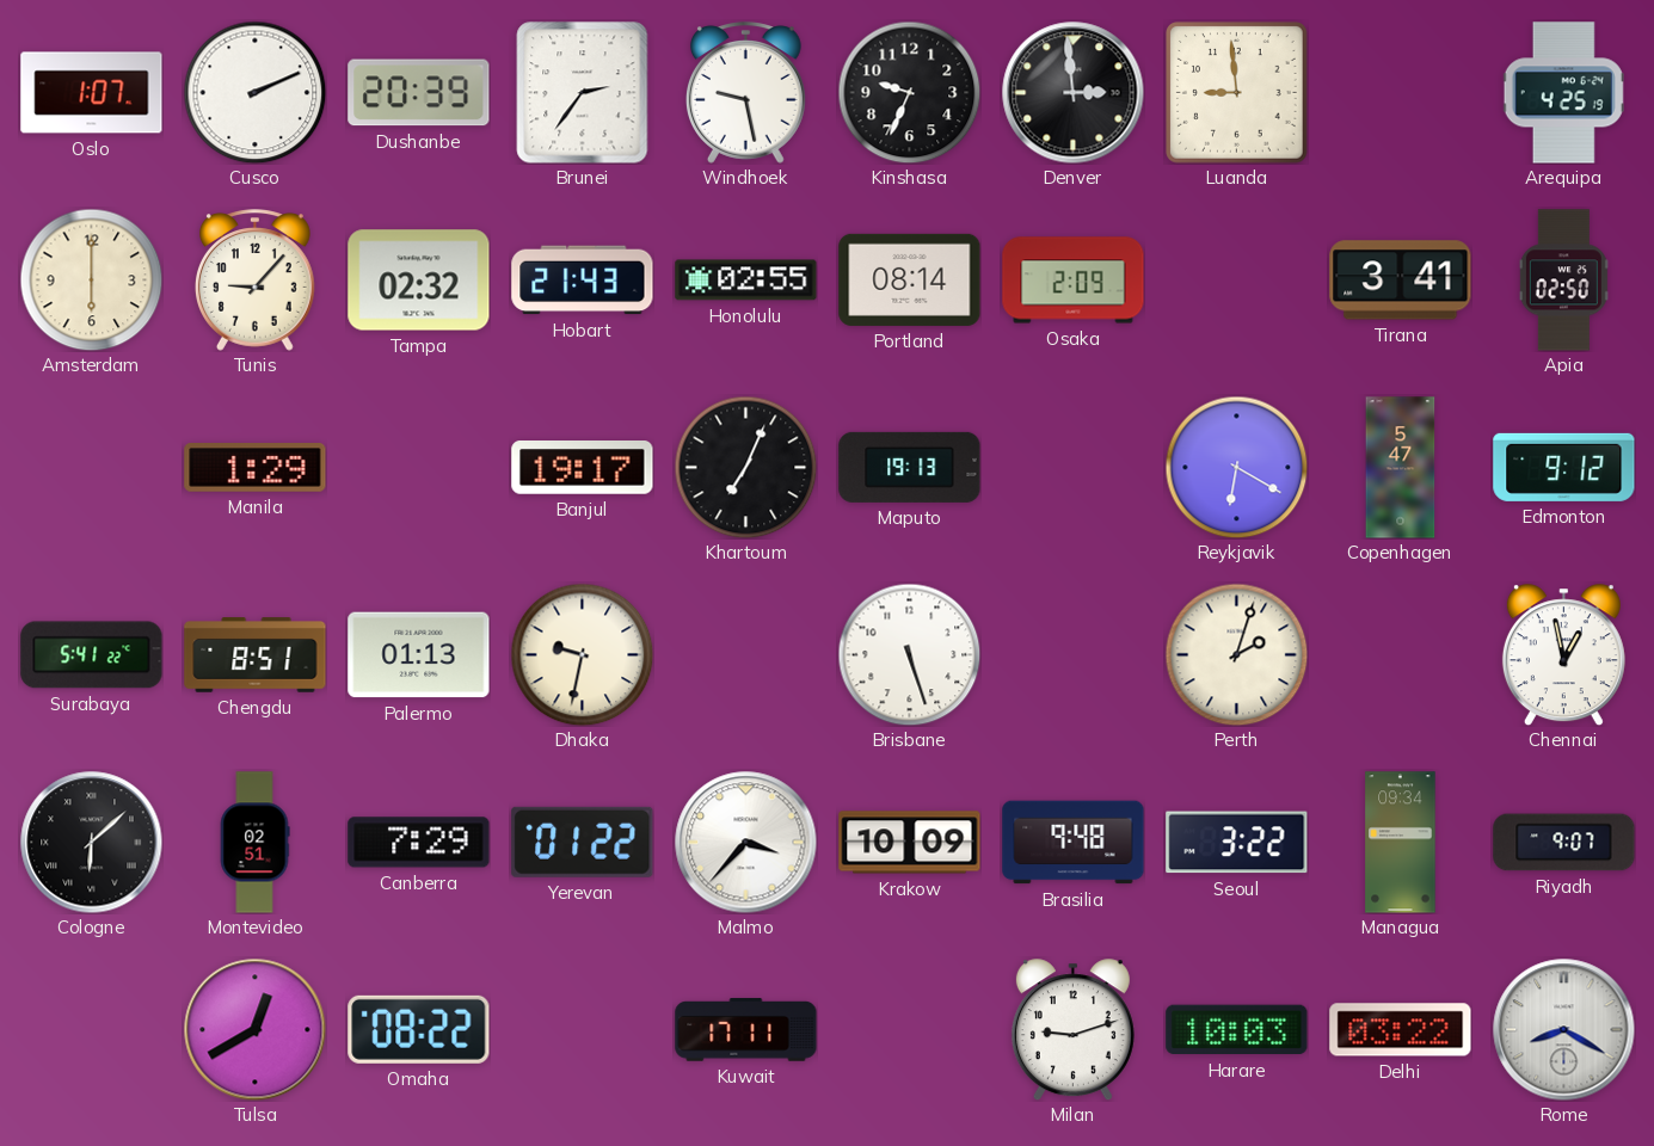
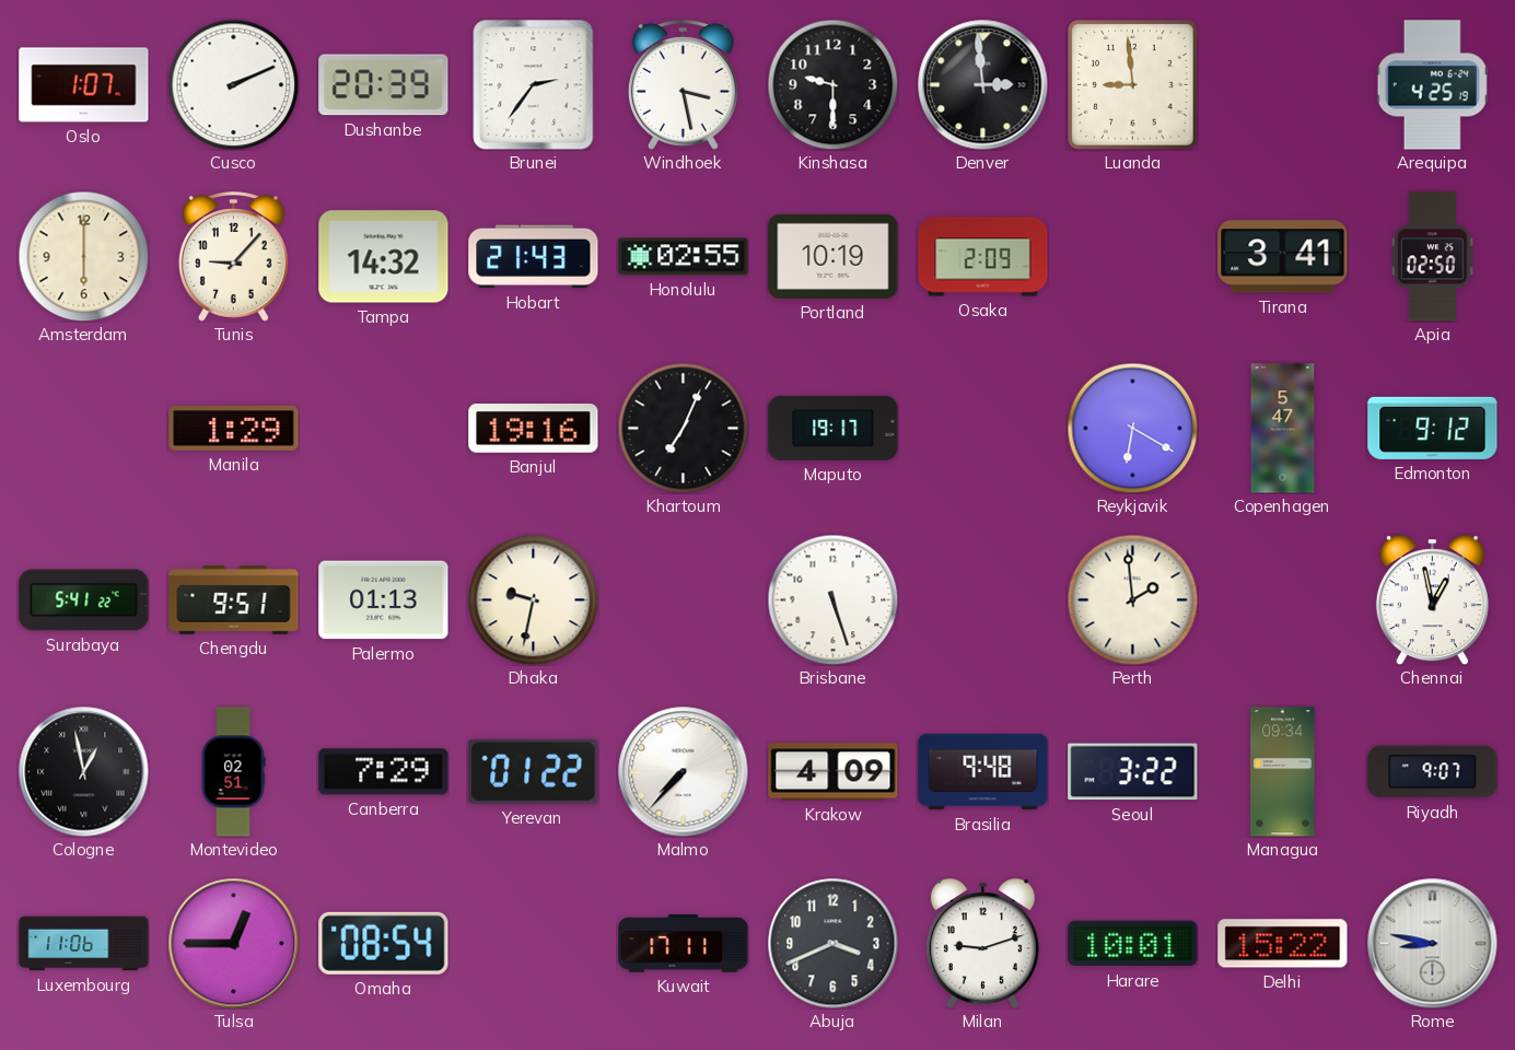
Windhoek: 9:28 -> 3:28
Kinshasa: 9:34 -> 9:30
Tampa: 02:32 -> 14:32
Portland: 08:14 -> 10:19
Banjul: 19:17 -> 19:16
Maputo: 19:13 -> 19:17
Chengdu: 8:51 -> 9:51
Perth: 2:03 -> 1:59
Cologne: 6:08 -> 12:58
Malmo: 3:37 -> 7:37
Krakow: 10:09 -> 4:09
Luxembourg: none -> 11:06
Tulsa: 12:40 -> 12:45
Omaha: 08:22 -> 08:54
Abuja: none -> 3:41
Harare: 10:03 -> 10:01
Delhi: 03:22 -> 15:22
Rome: 8:20 -> 8:47
